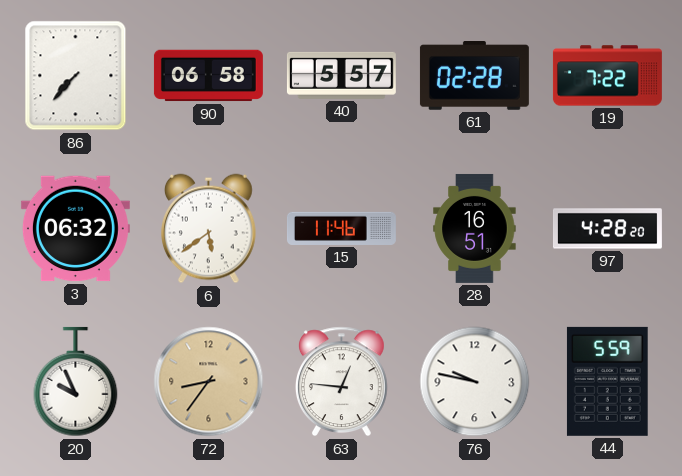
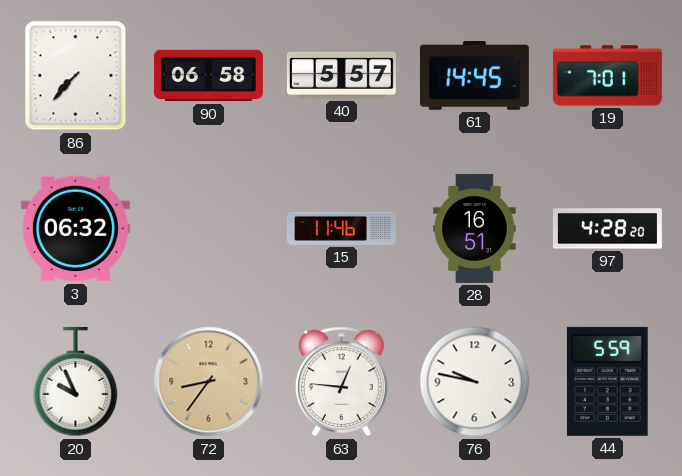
61: 02:28 -> 14:45
19: 7:22 -> 7:01
6: 5:39 -> none
